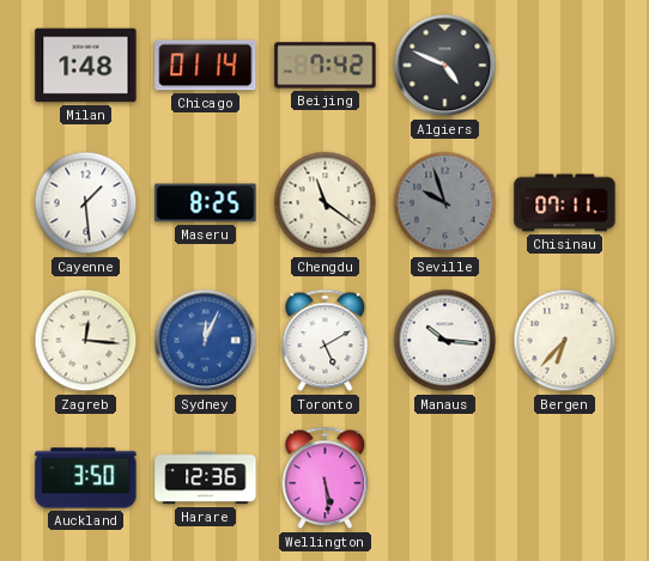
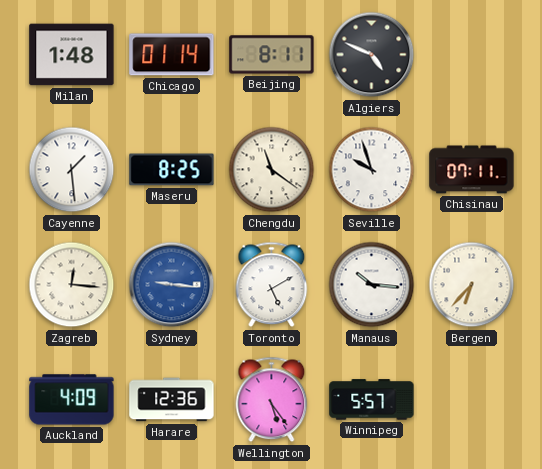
Beijing: 7:42 -> 8:11
Seville dial: grey -> white
Sydney: 12:04 -> 9:16
Auckland: 3:50 -> 4:09
Wellington: 5:29 -> 5:24
Winnipeg: none -> 5:57
